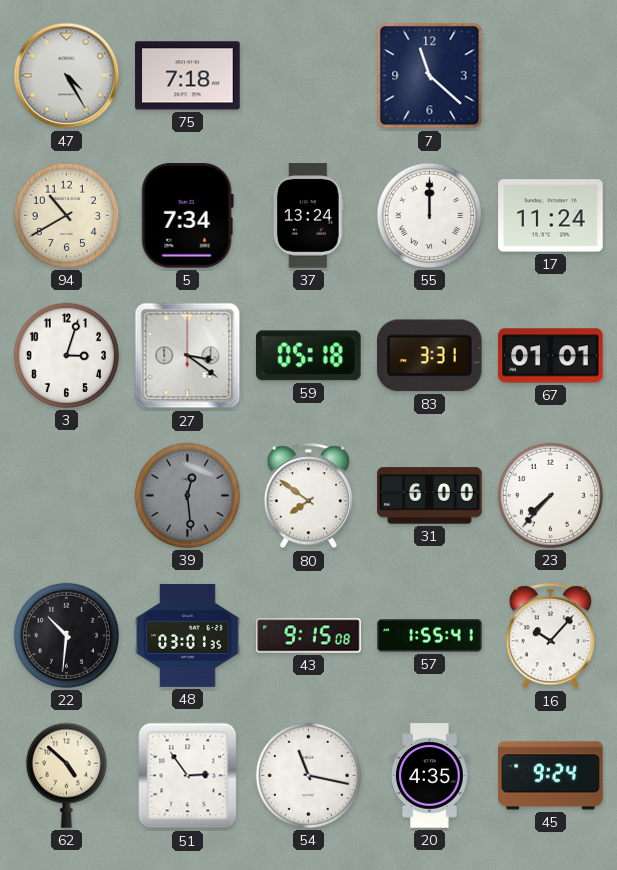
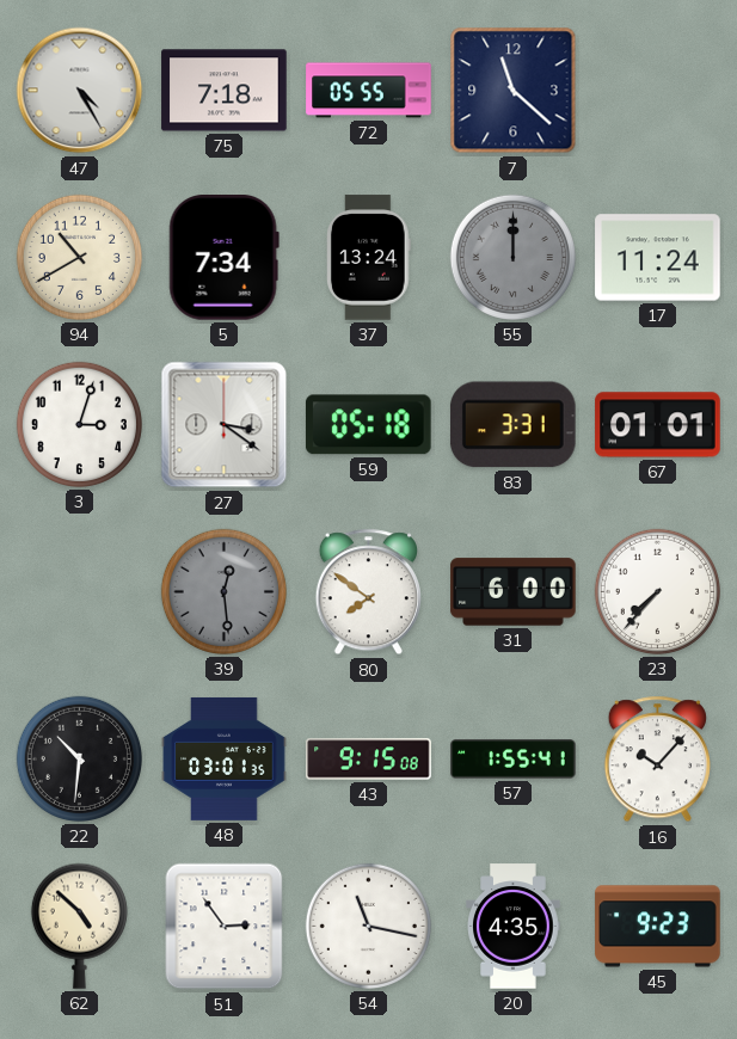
72: none -> 05:55
55 dial: white -> grey
45: 9:24 -> 9:23
